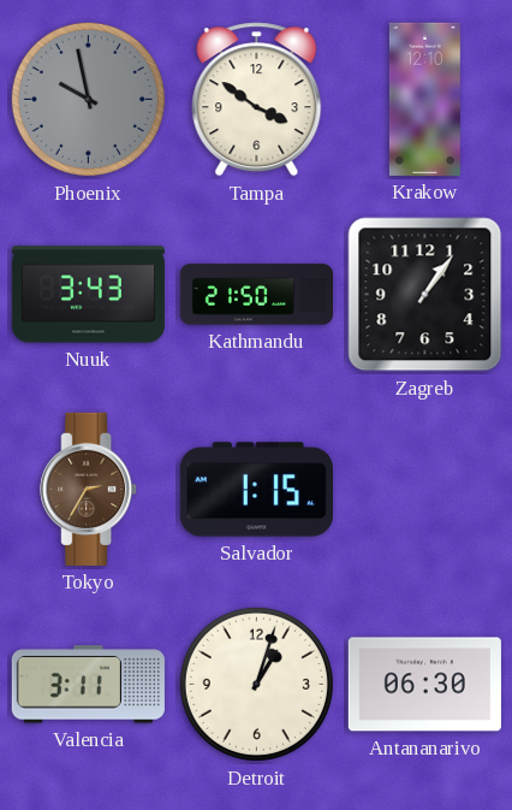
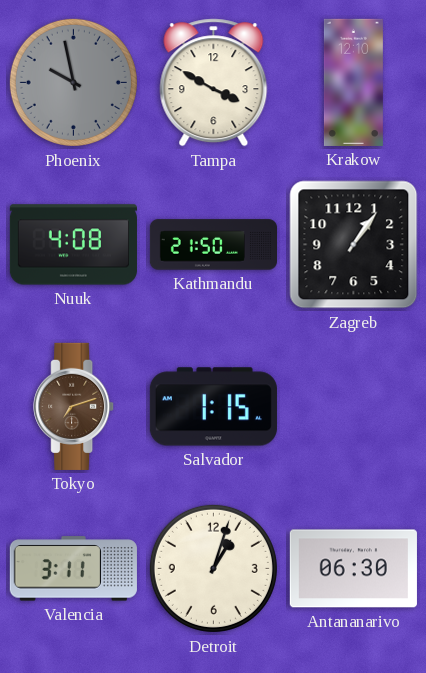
Tampa: 3:51 -> 3:50
Nuuk: 3:43 -> 4:08
Tokyo: 2:35 -> 7:12
